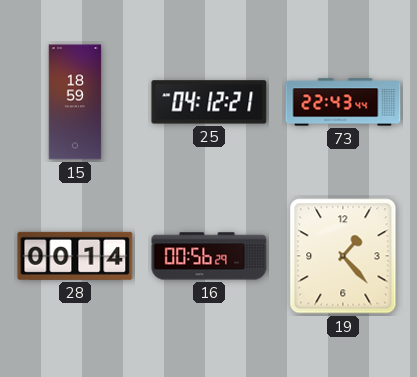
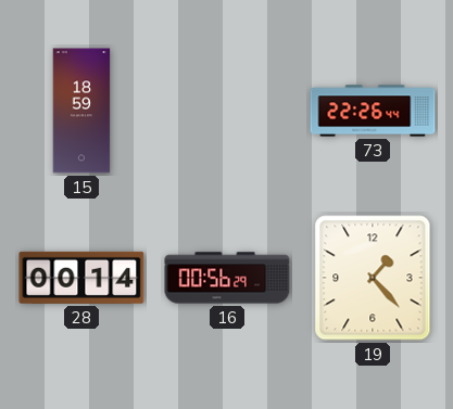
25: 04:12 -> none
73: 22:43 -> 22:26
